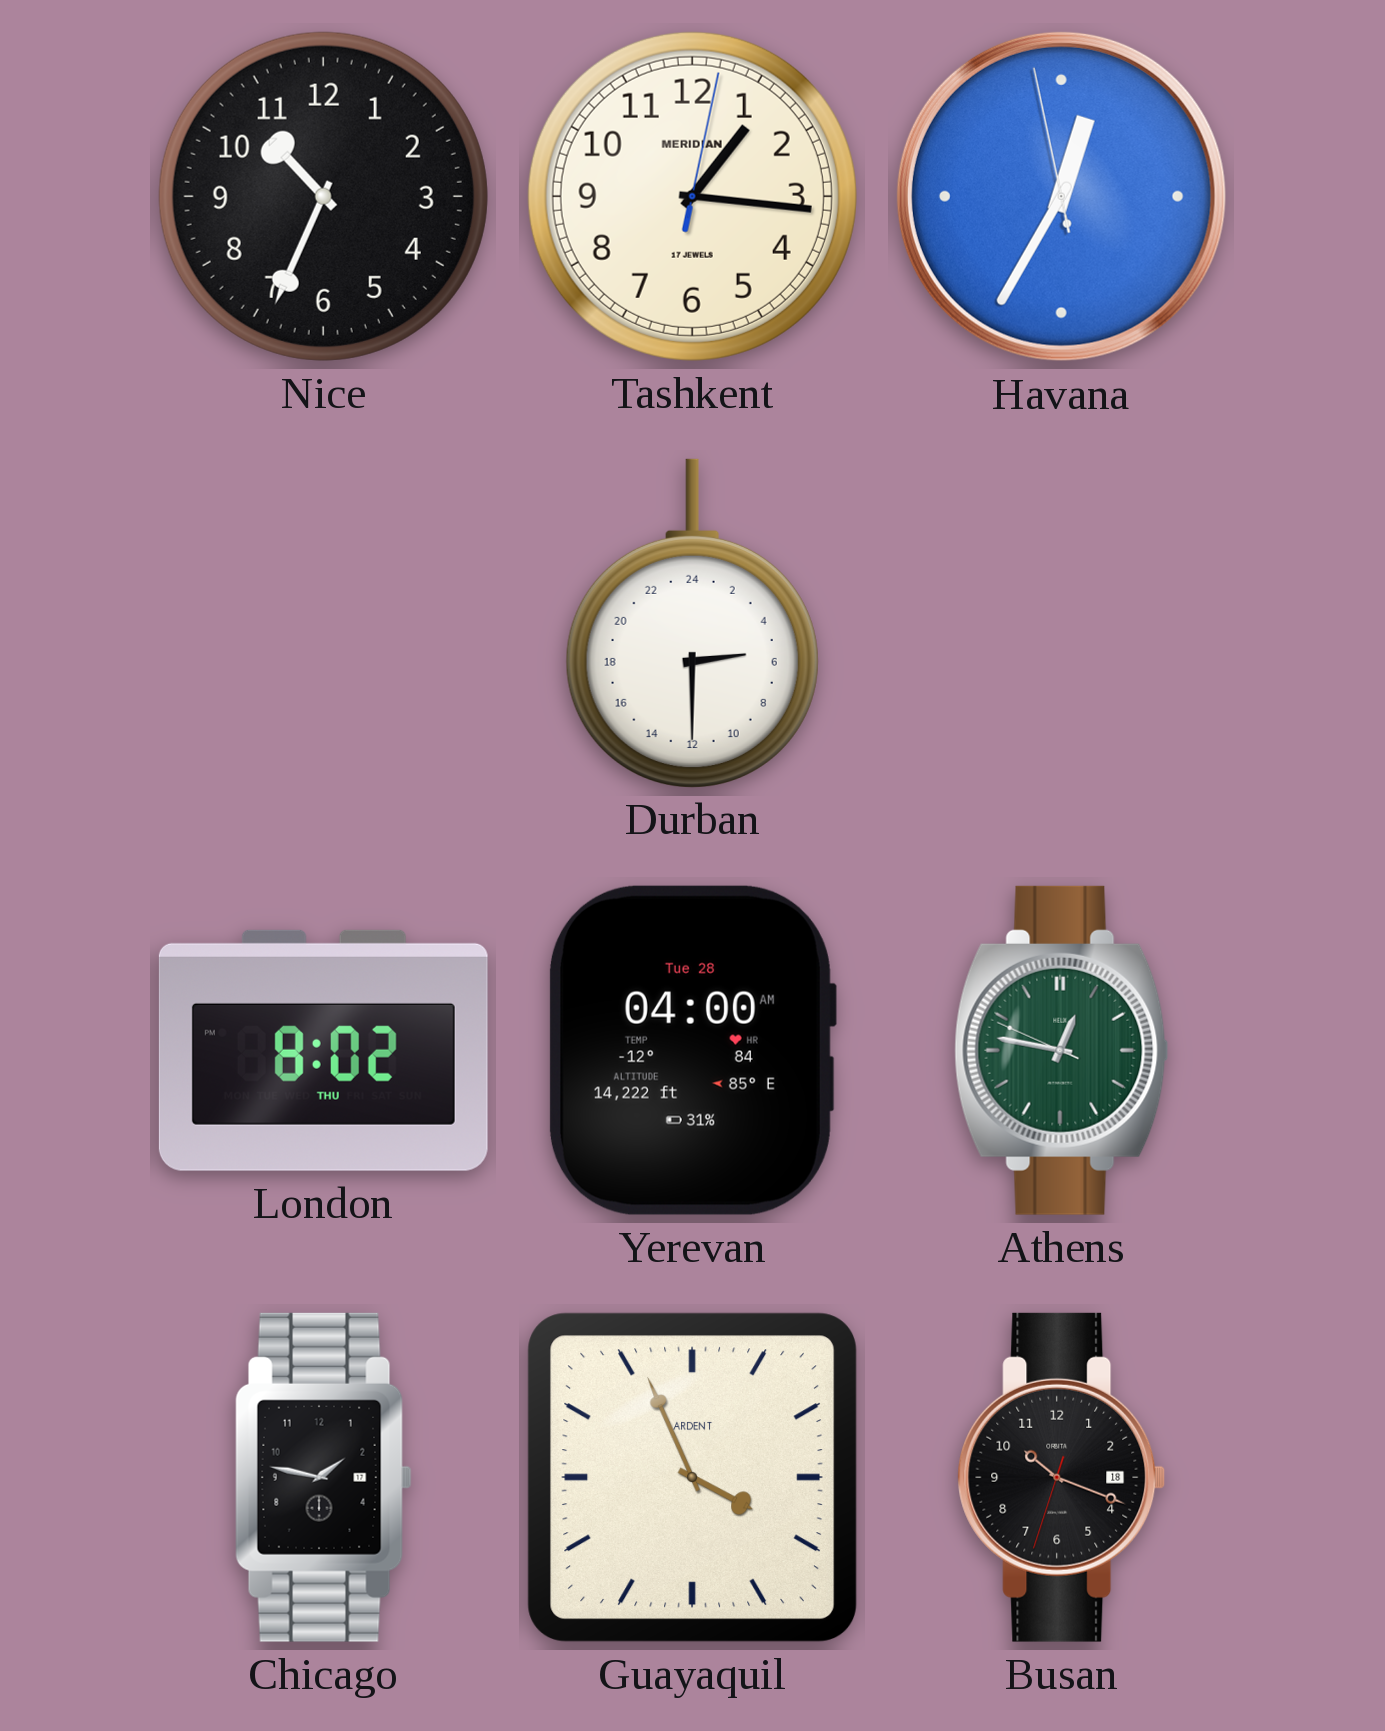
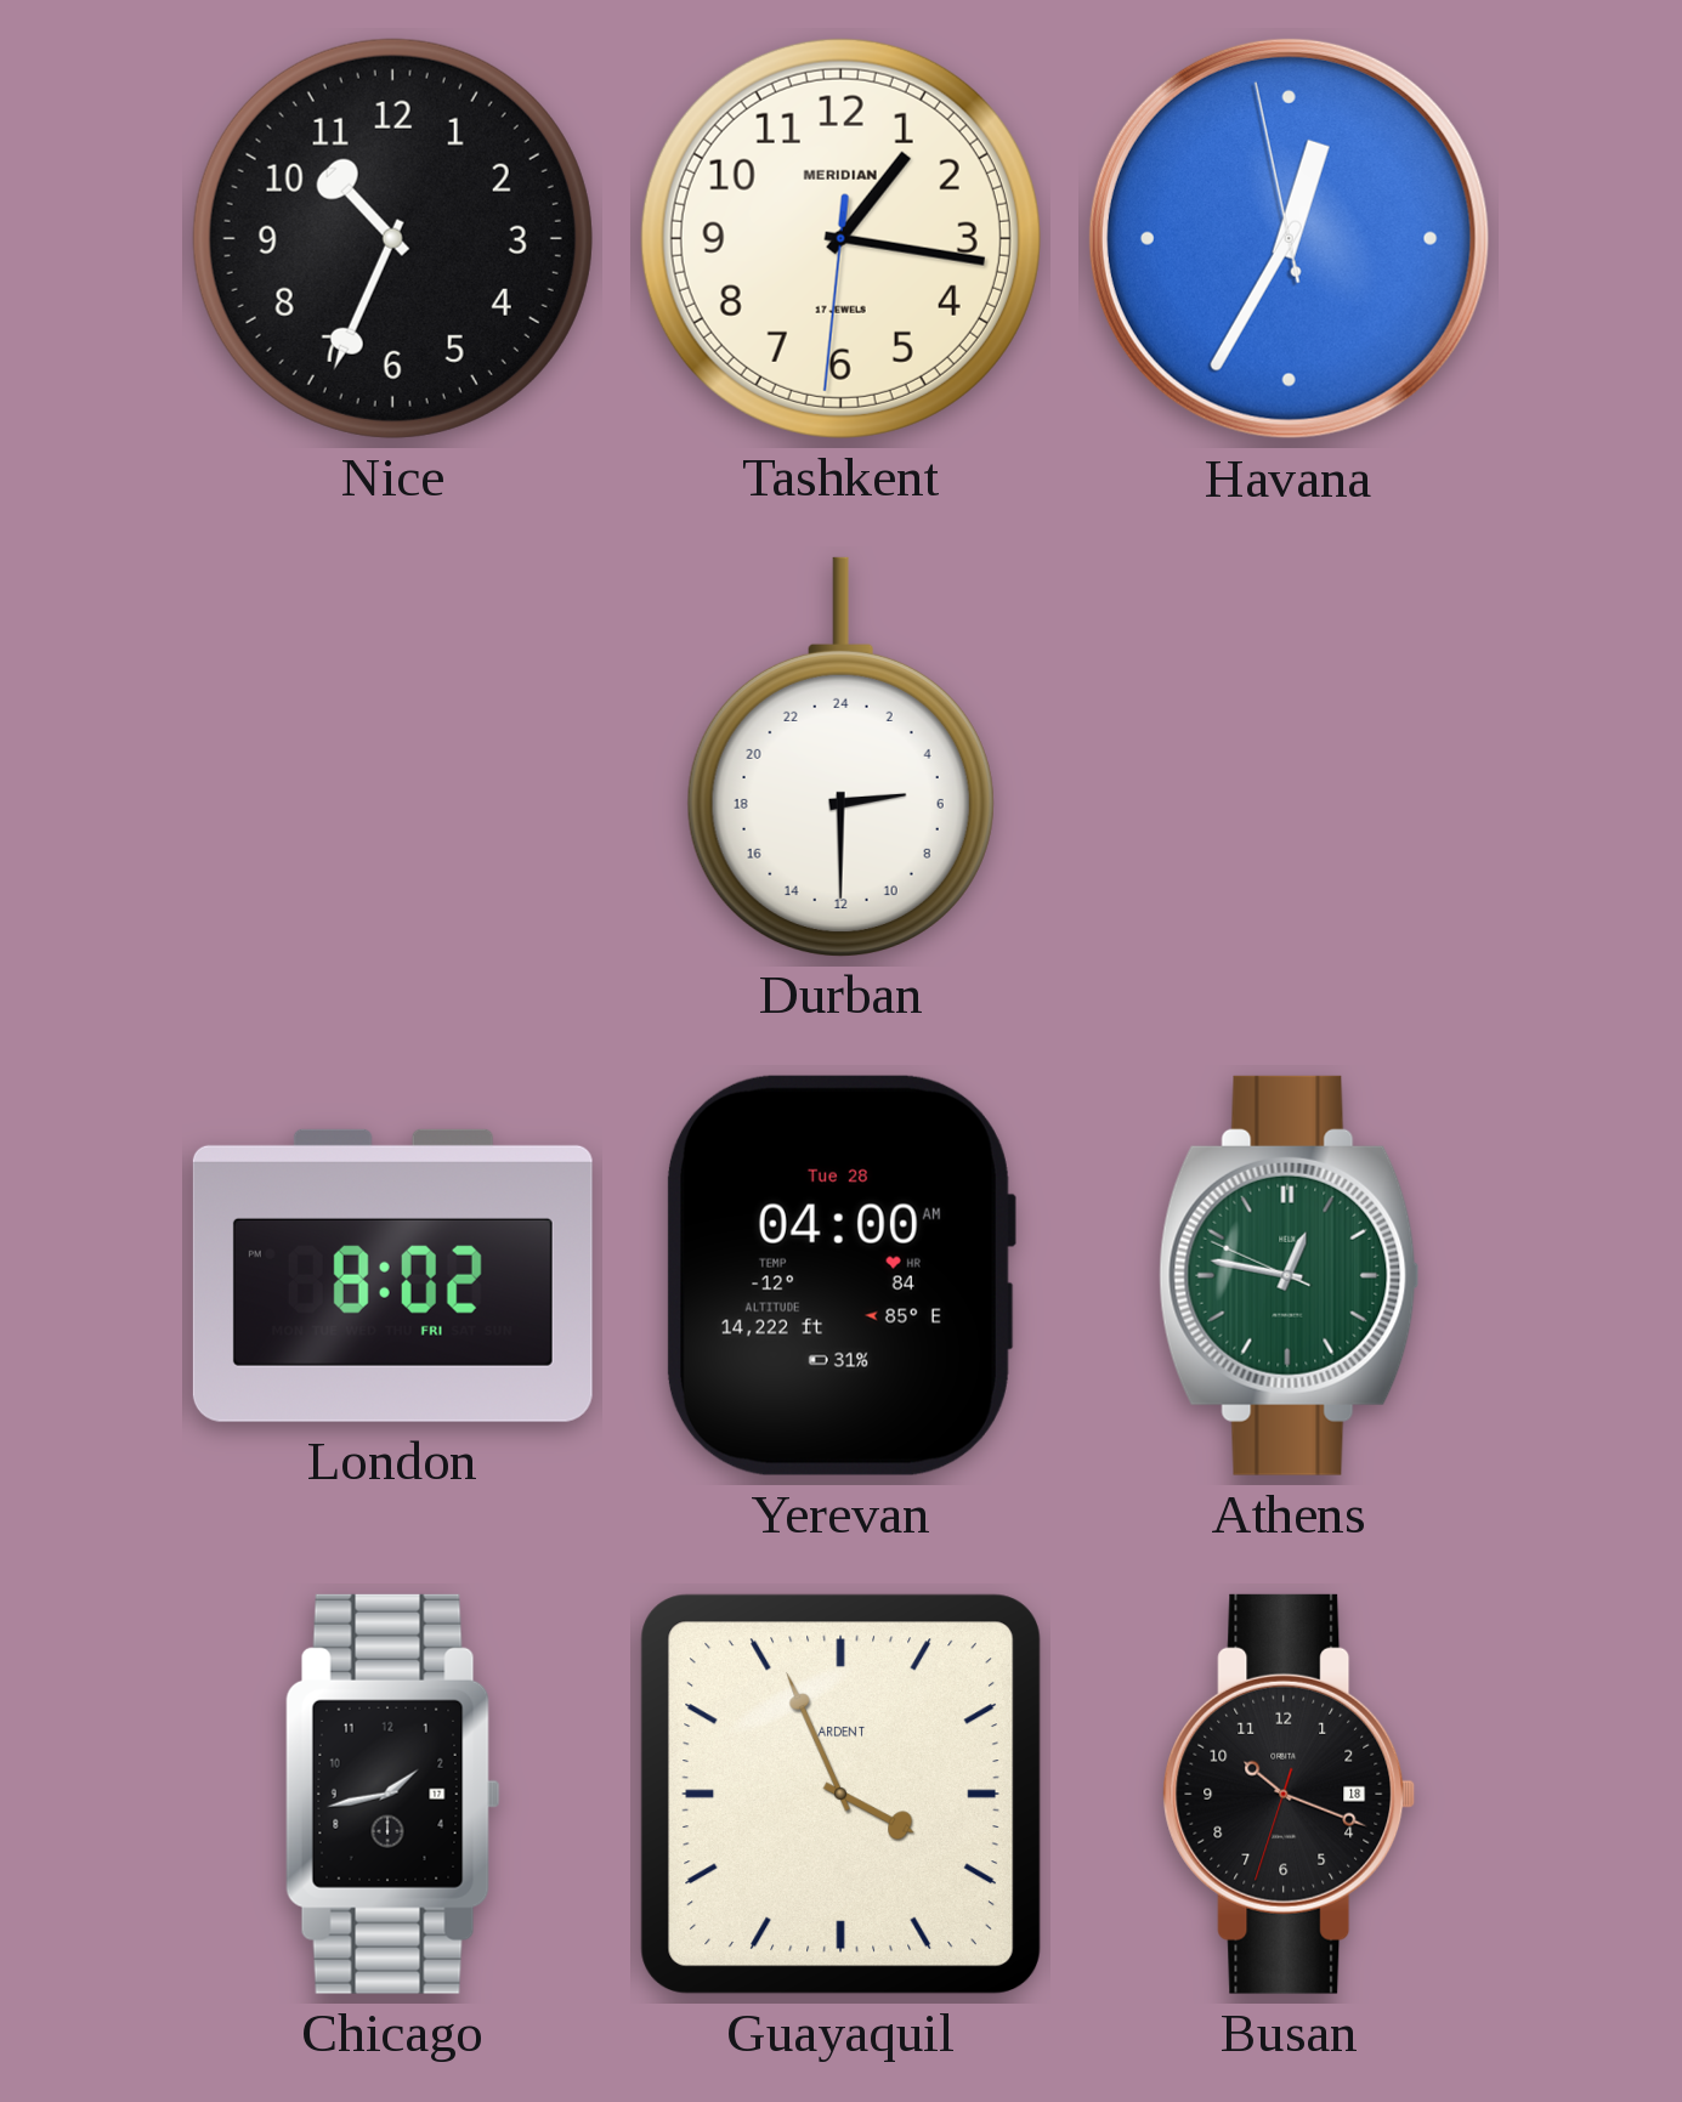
Tashkent: 1:16:02 -> 1:16:31
London date: THU -> FRI
Chicago: 1:47 -> 1:43
